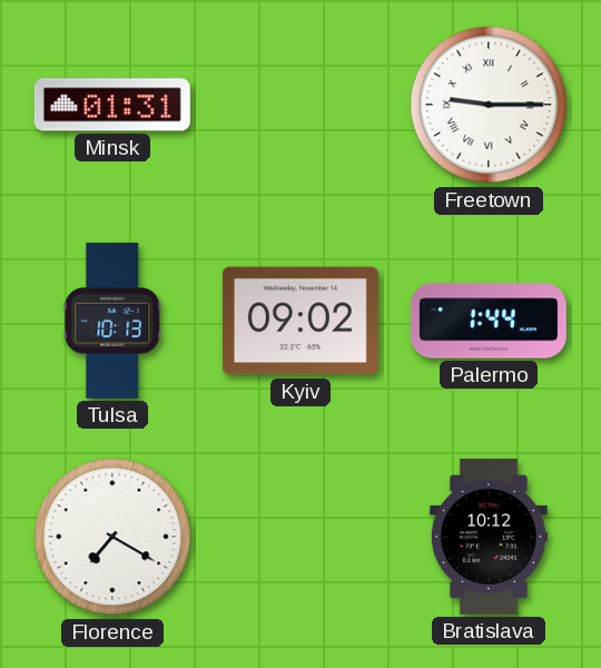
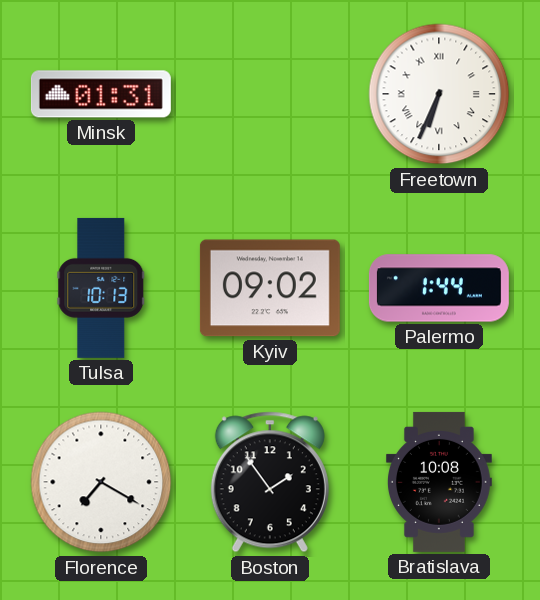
Freetown: 9:15 -> 6:34
Boston: none -> 1:54
Bratislava: 10:12 -> 10:08
